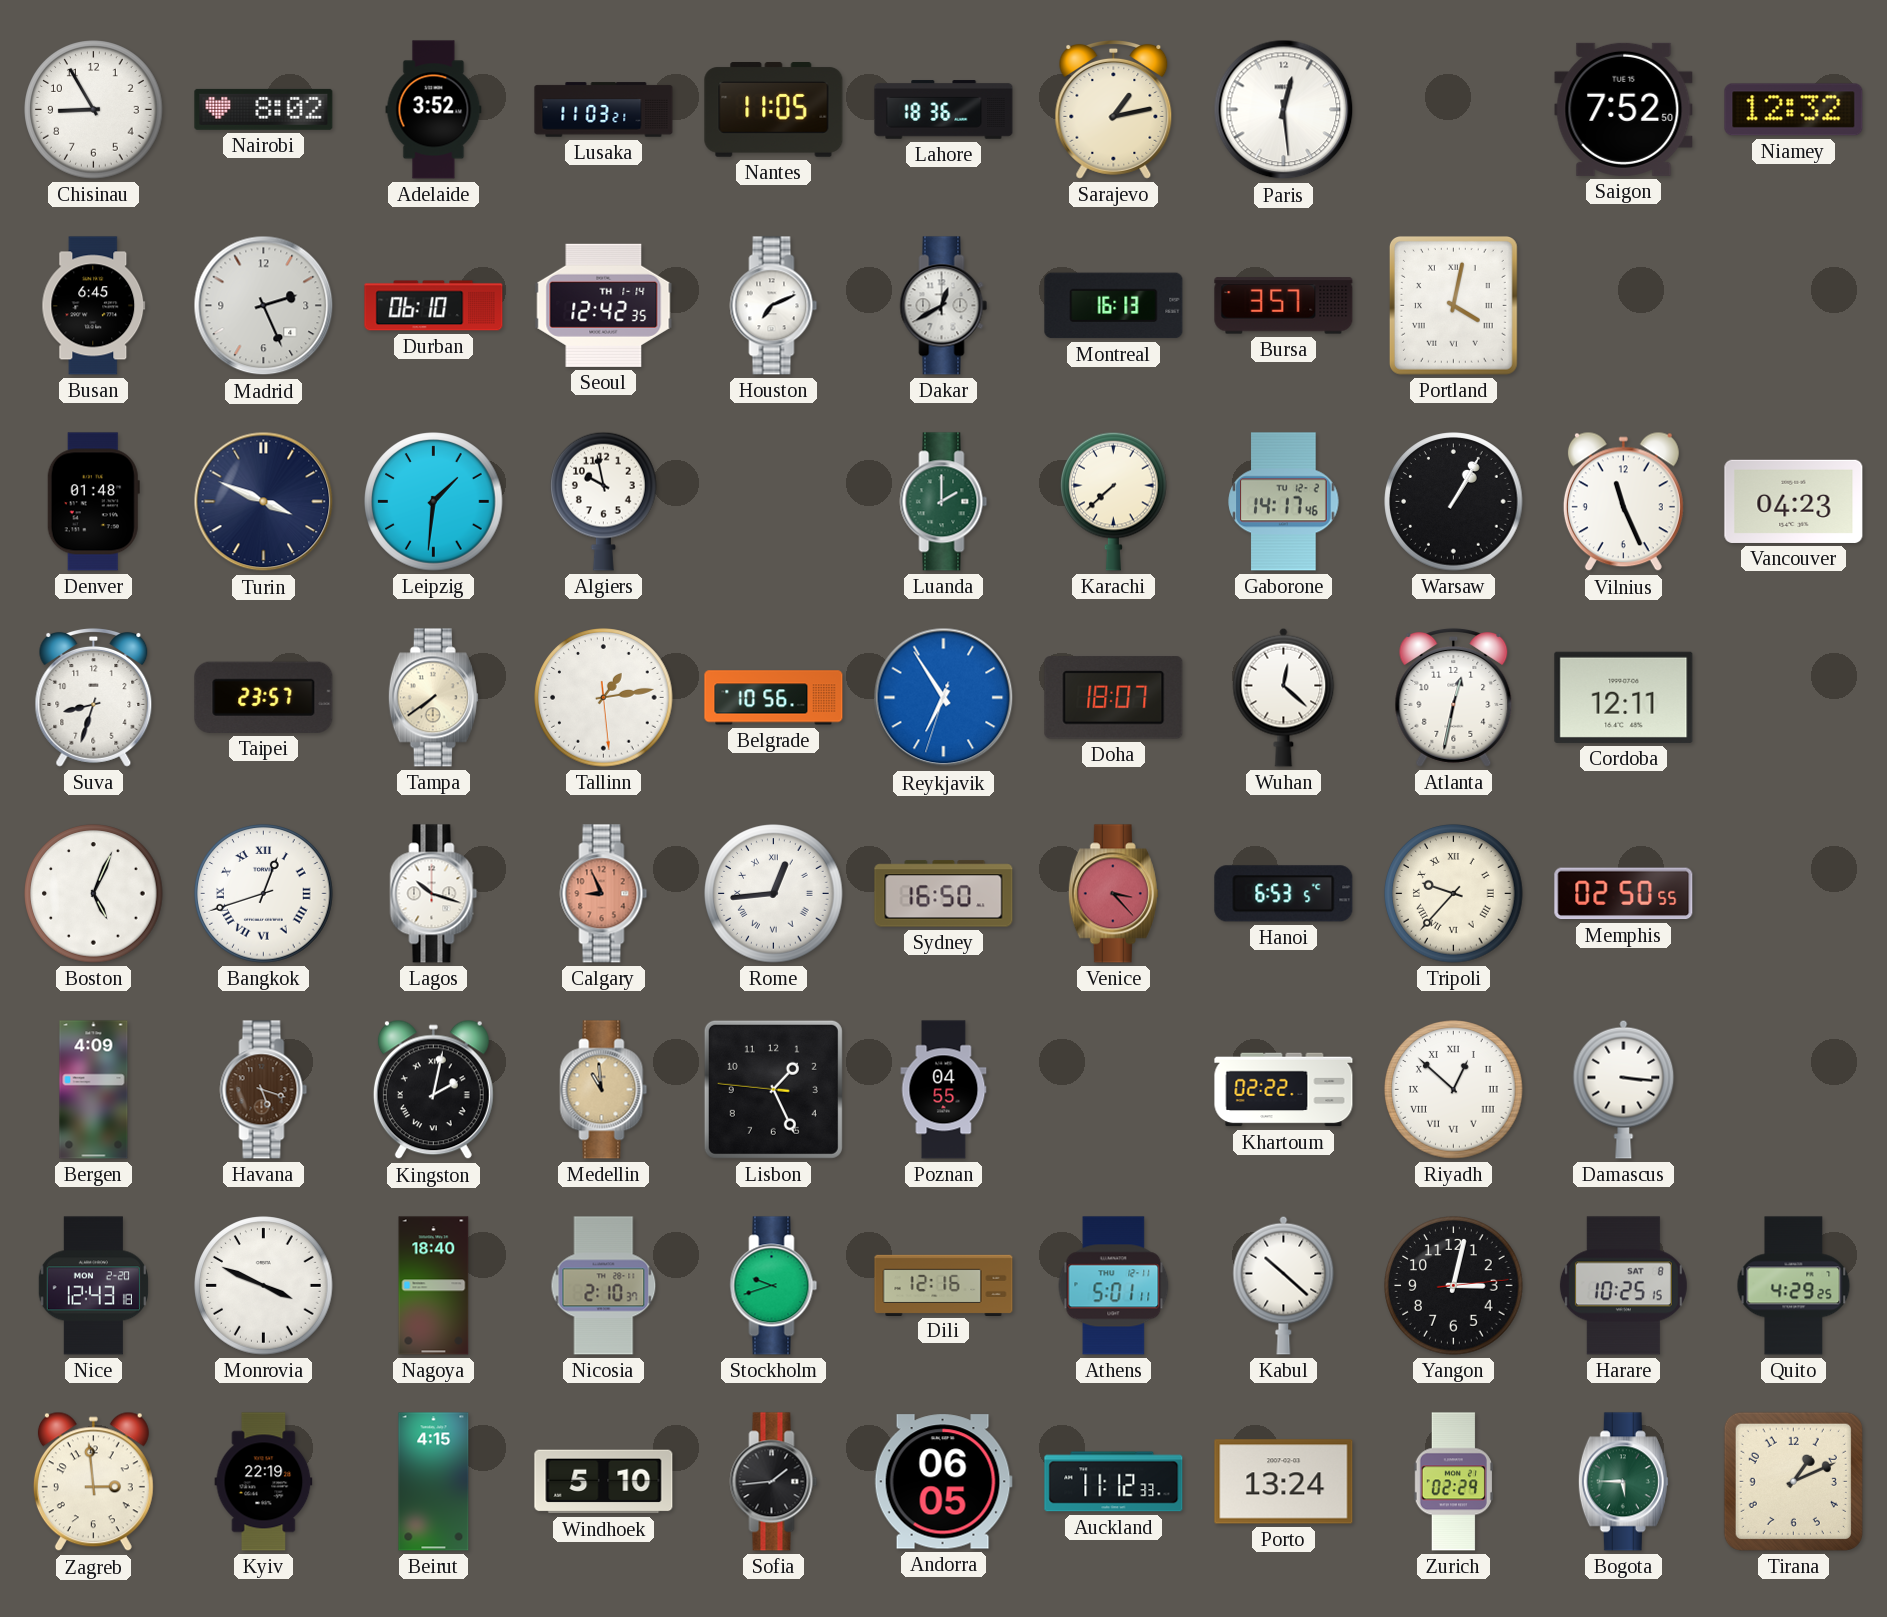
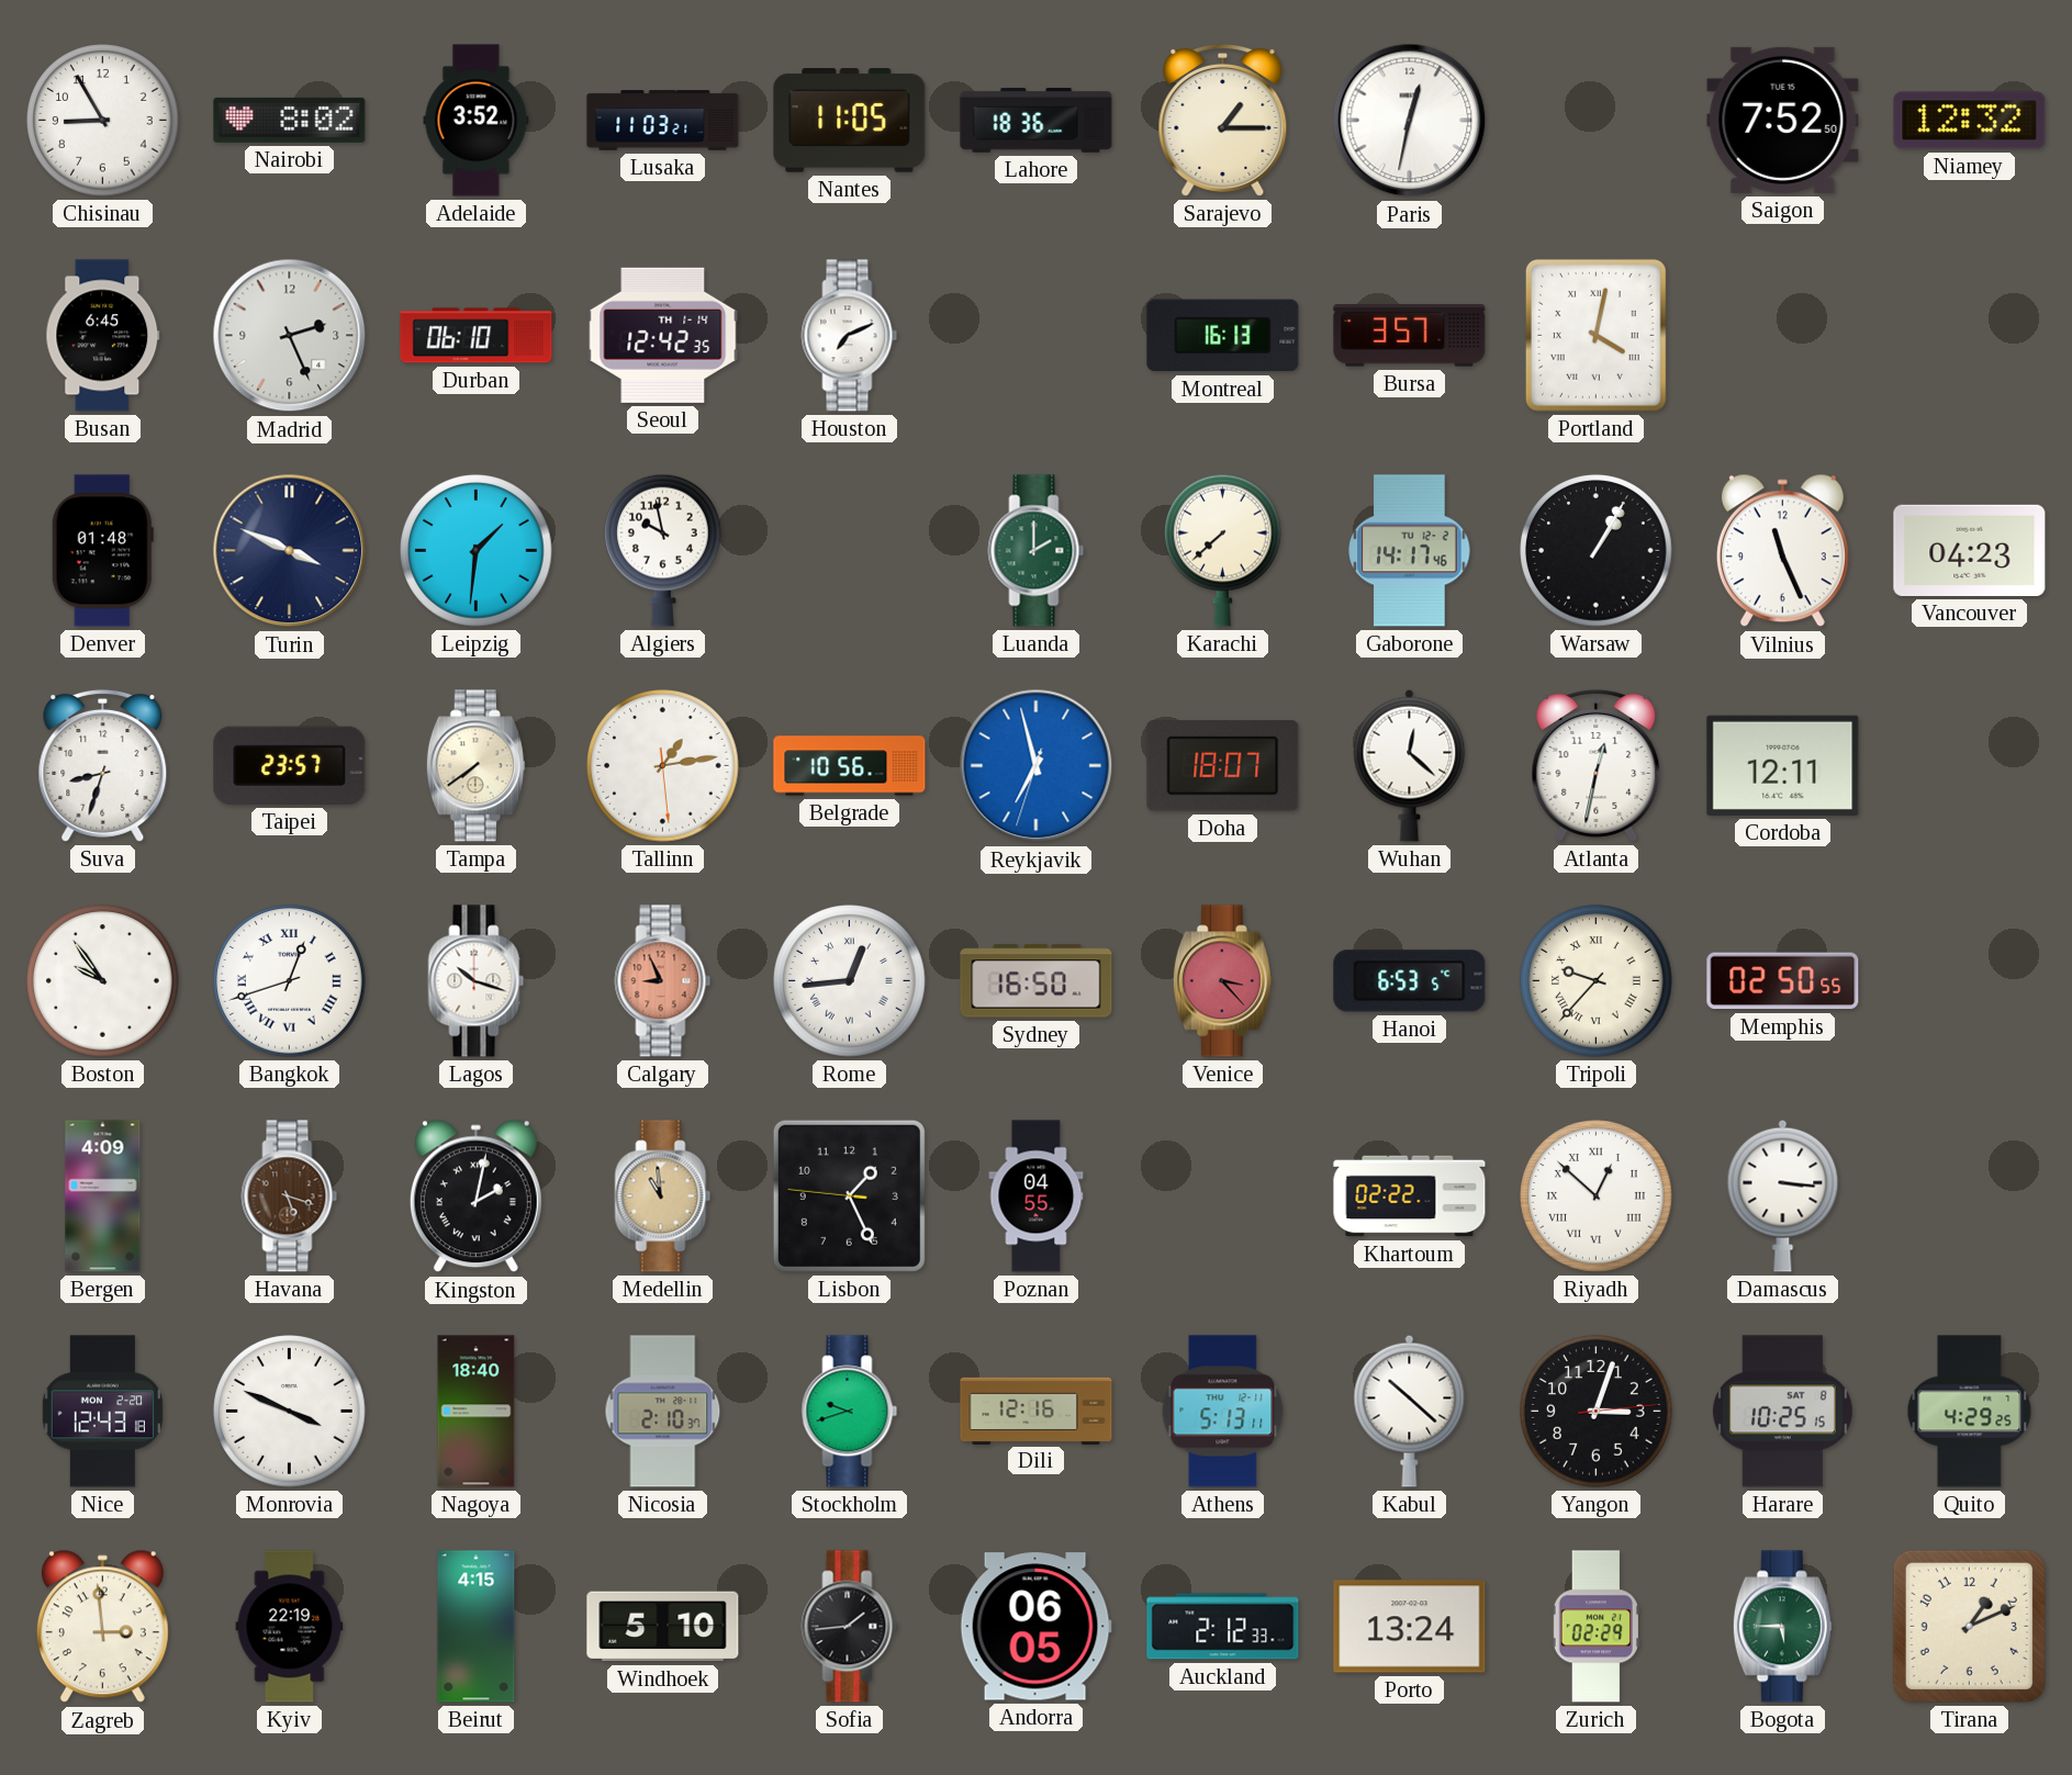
Sarajevo: 1:13 -> 1:15
Paris: 12:29 -> 12:32
Dakar: 12:40 -> none
Reykjavik: 6:54 -> 6:57
Boston: 5:04 -> 9:54
Athens: 5:01 -> 5:13
Yangon: 3:02 -> 3:03
Auckland: 11:12 -> 2:12
